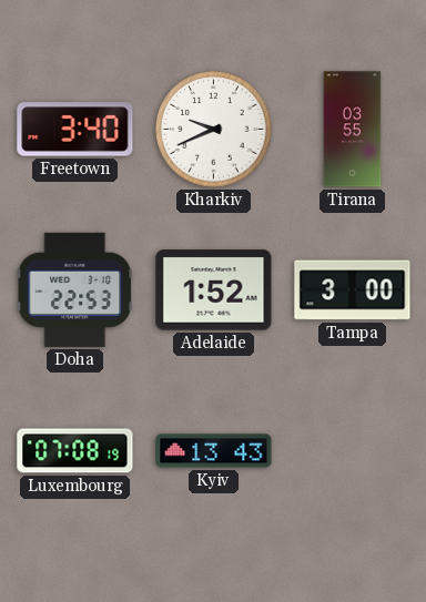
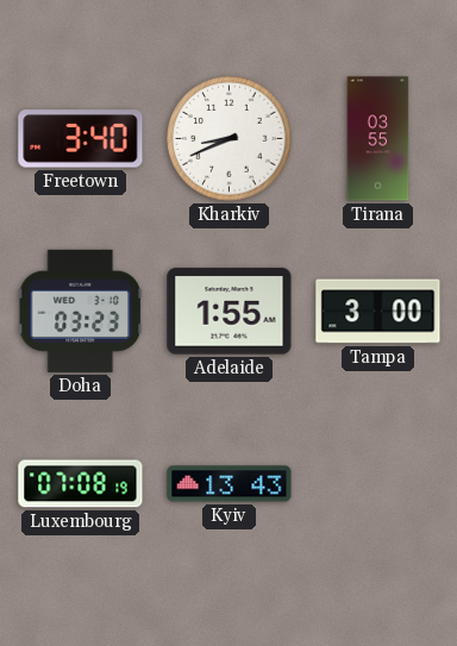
Kharkiv: 9:41 -> 8:41
Doha: 22:53 -> 03:23
Adelaide: 1:52 -> 1:55
